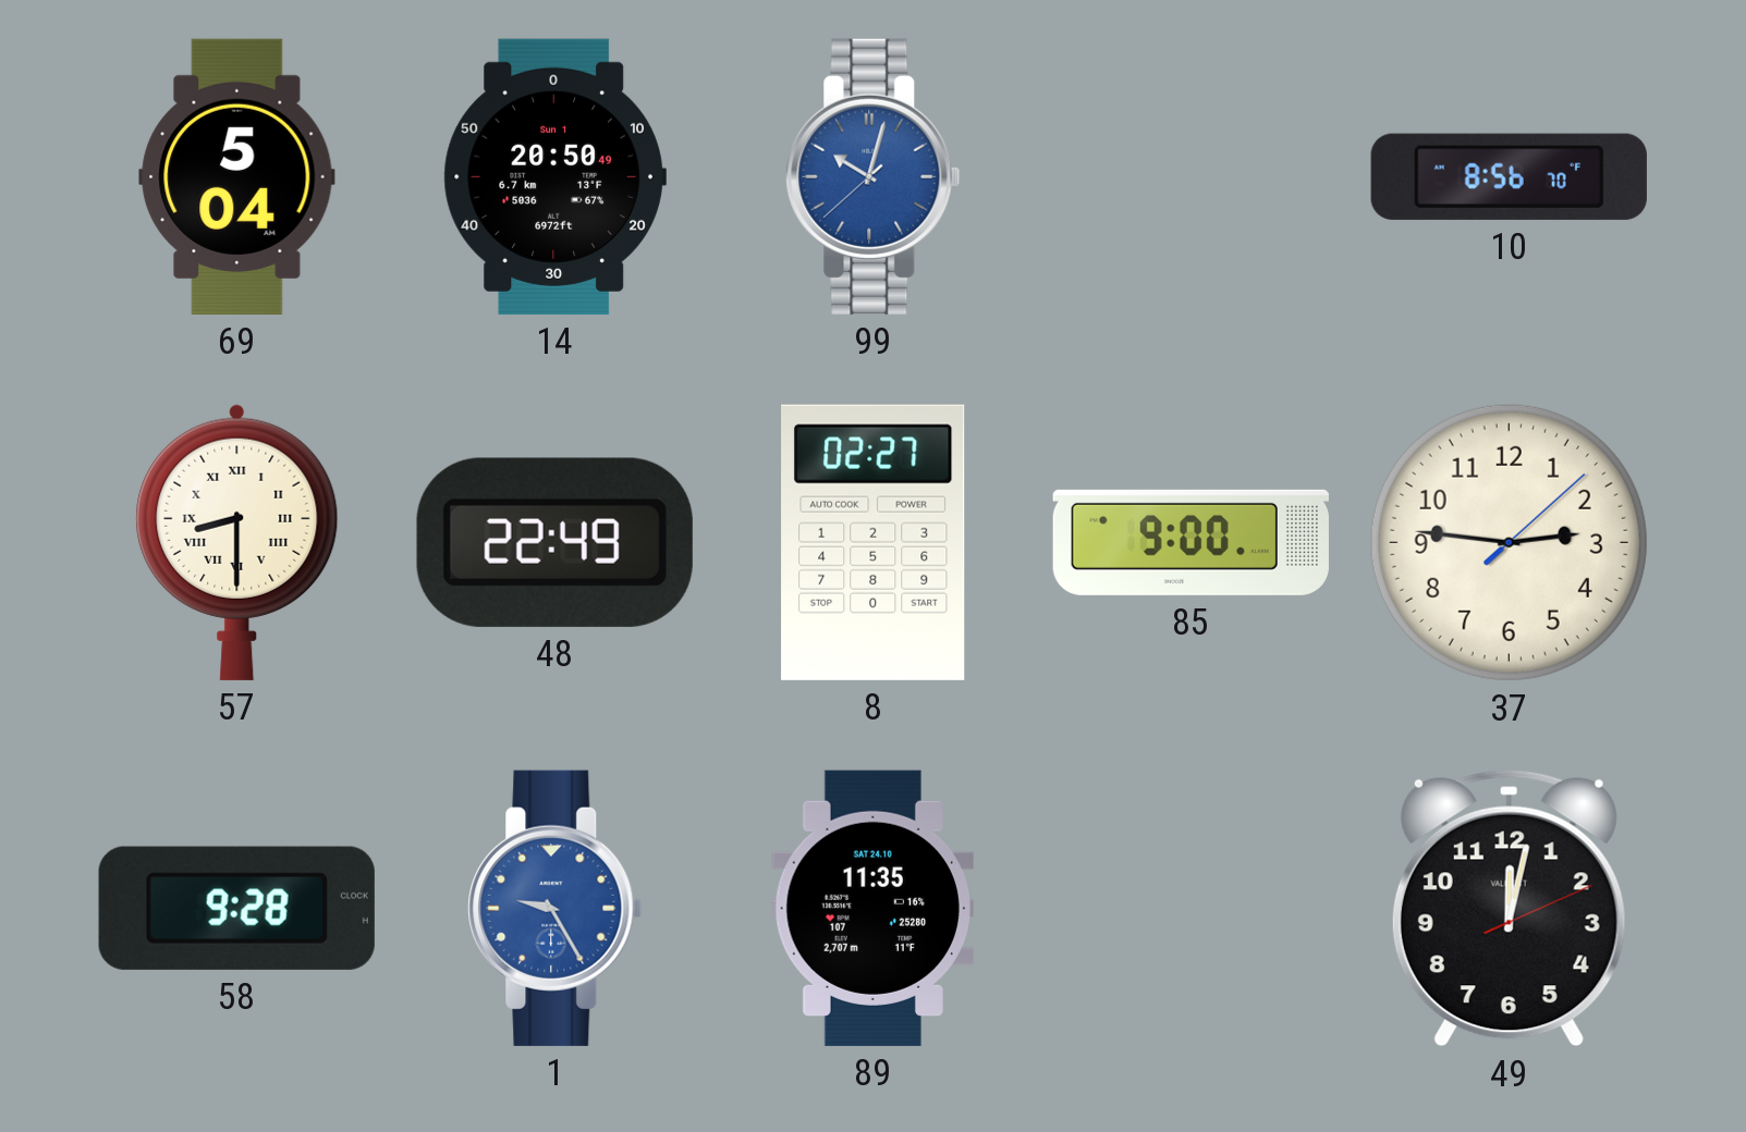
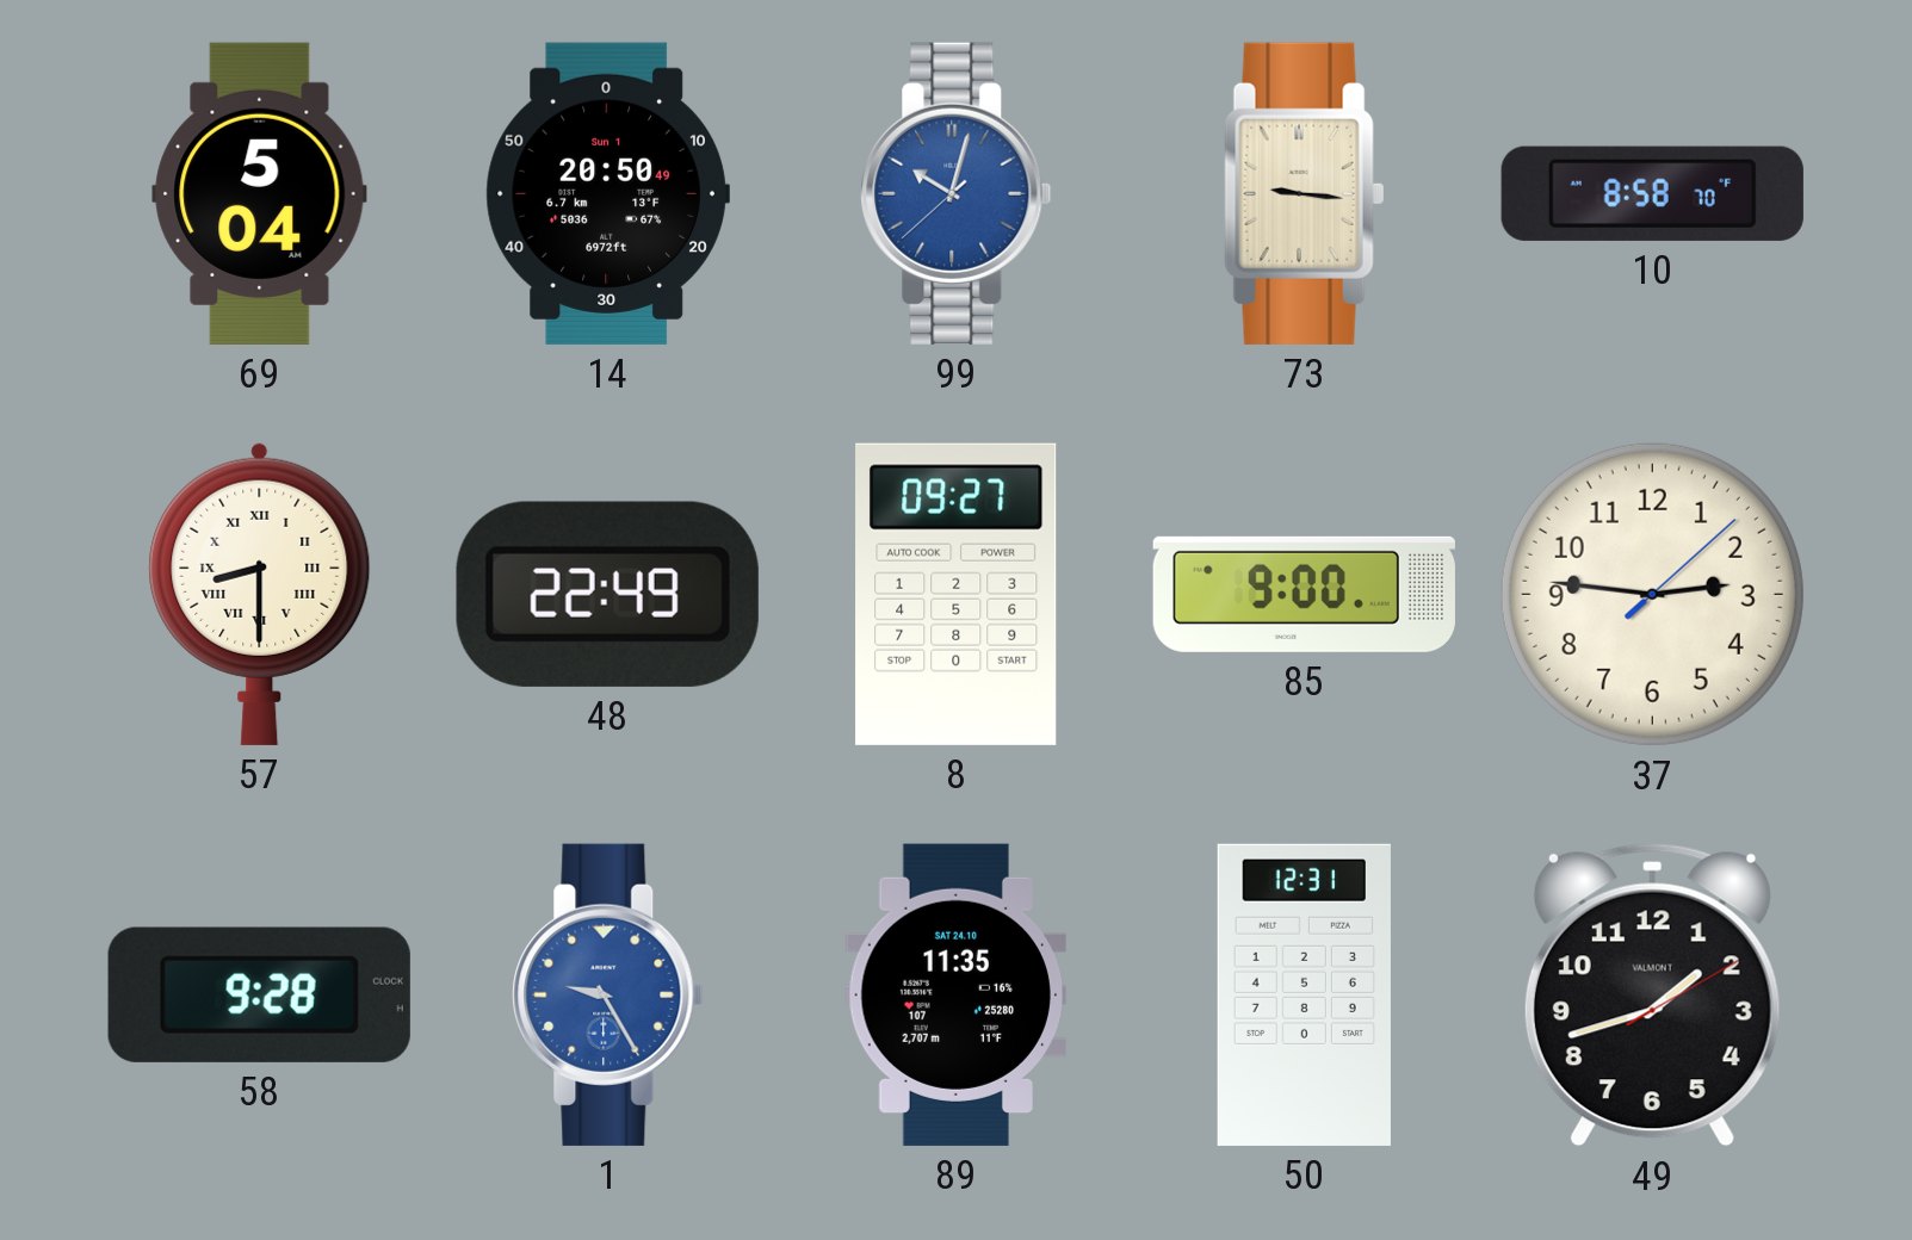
73: none -> 9:16
10: 8:56 -> 8:58
8: 02:27 -> 09:27
50: none -> 12:31
49: 12:02 -> 1:42
